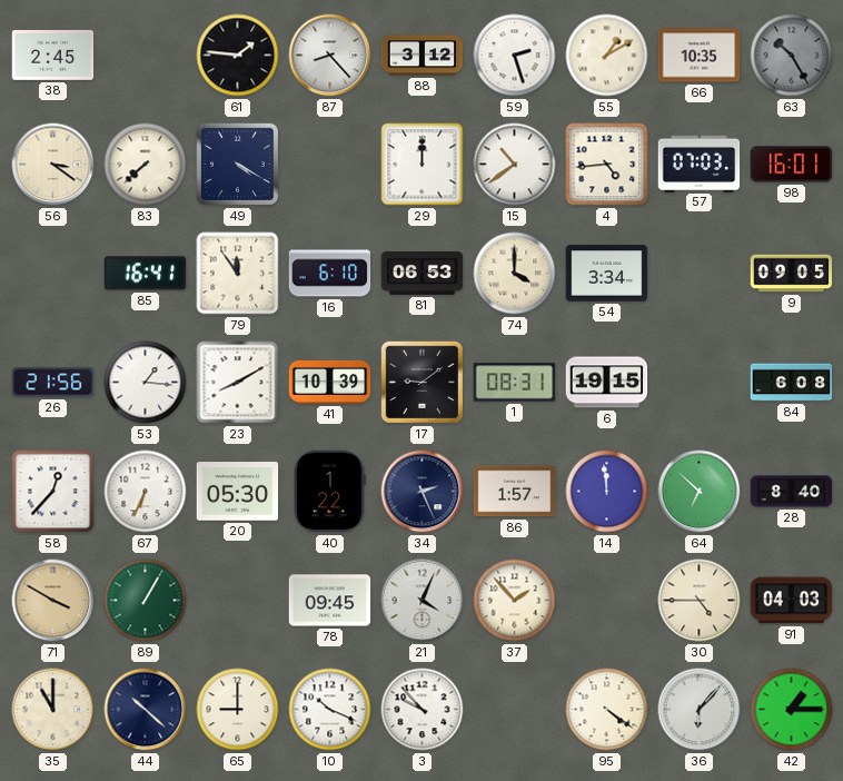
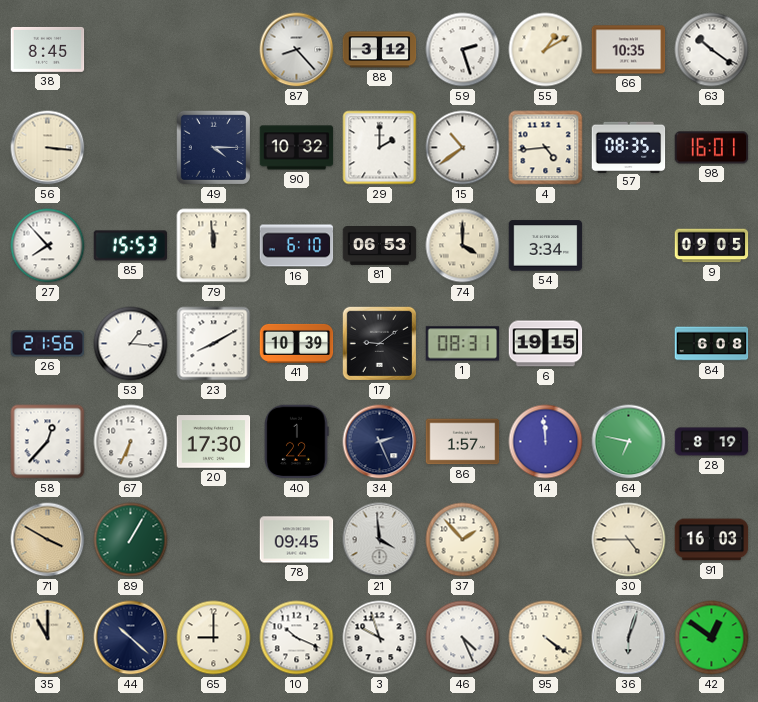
38: 2:45 -> 8:45
61: 1:46 -> none
63: 10:25 -> 10:21
63 dial: grey -> white
56: 3:21 -> 3:16
83: 7:38 -> none
49: 4:20 -> 4:15
90: none -> 10:32
29: 12:00 -> 2:00
57: 07:03 -> 08:35
27: none -> 7:53
85: 16:41 -> 15:53
79: 11:54 -> 11:59
20: 05:30 -> 17:30
64: 6:52 -> 6:47
28: 8:40 -> 8:19
21: 4:04 -> 3:59
91: 04:03 -> 16:03
3: 9:53 -> 9:57
46: none -> 4:26
36: 6:07 -> 6:03
42: 1:15 -> 12:51
